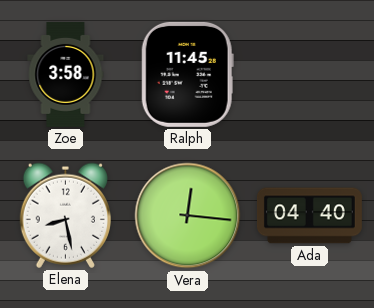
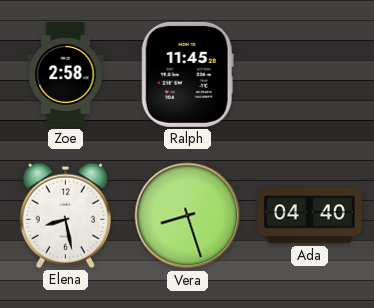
Zoe: 3:58 -> 2:58
Vera: 12:16 -> 8:27
